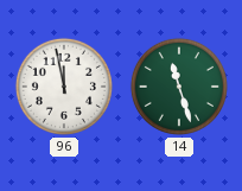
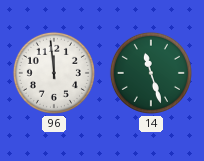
96: 11:58 -> 11:59
